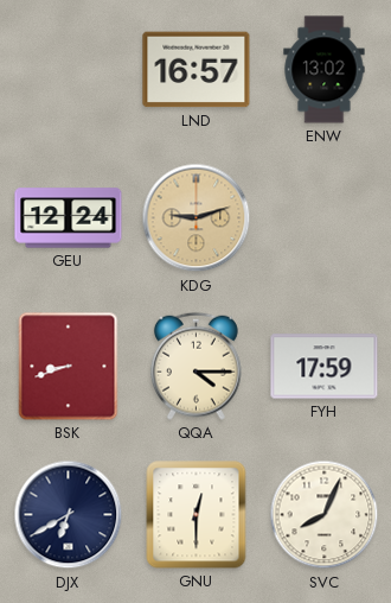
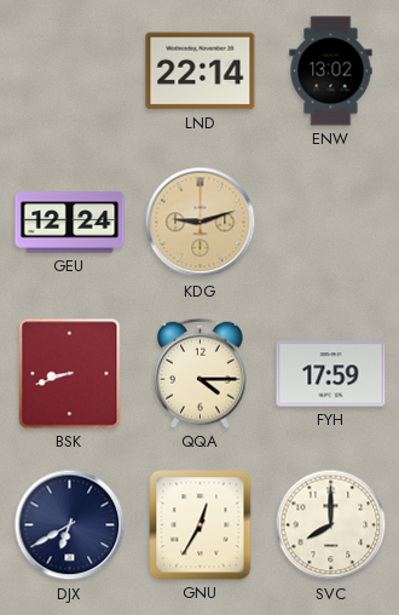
LND: 16:57 -> 22:14
GNU: 12:30 -> 12:35
SVC: 8:04 -> 8:00
